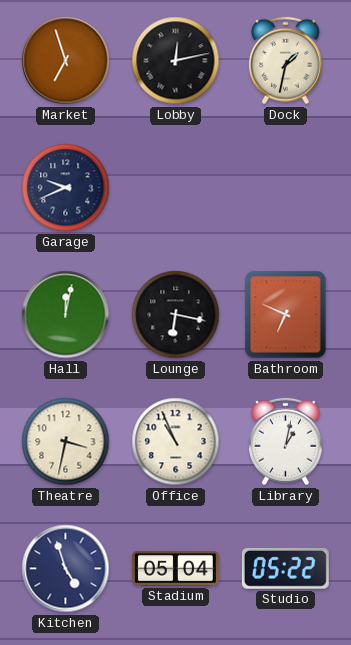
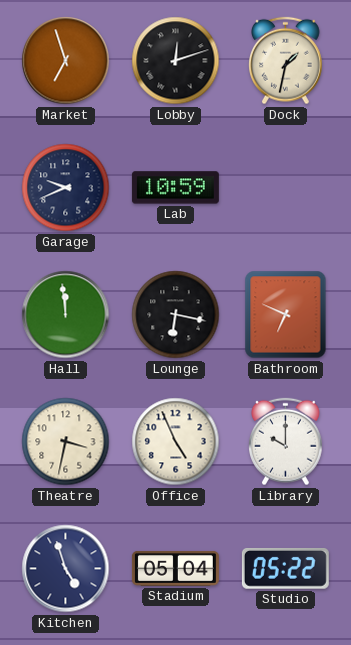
Lobby: 12:13 -> 12:12
Lab: none -> 10:59
Hall: 12:02 -> 11:59
Office: 10:56 -> 4:56
Library: 1:02 -> 10:00
